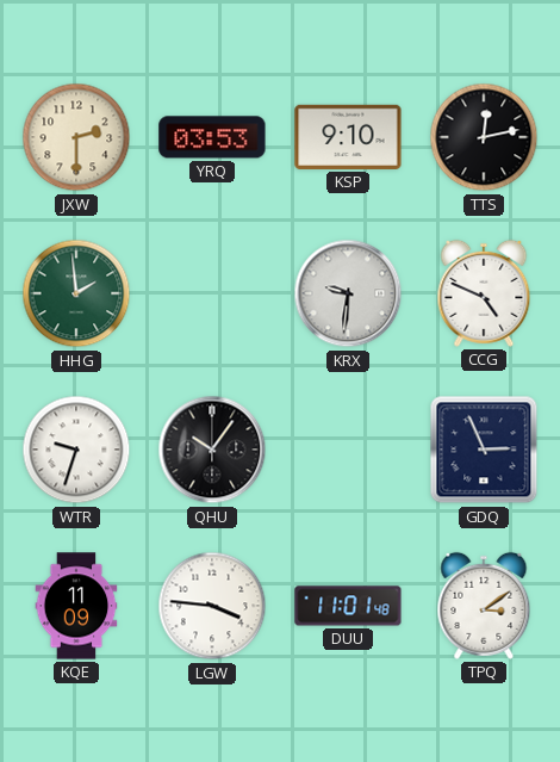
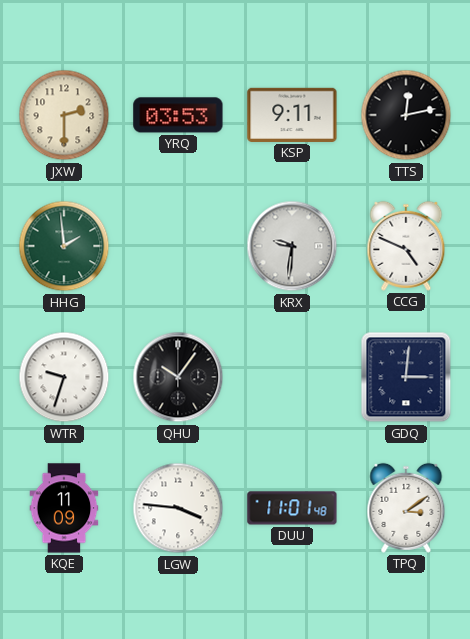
KSP: 9:10 -> 9:11
GDQ: 2:56 -> 3:01
